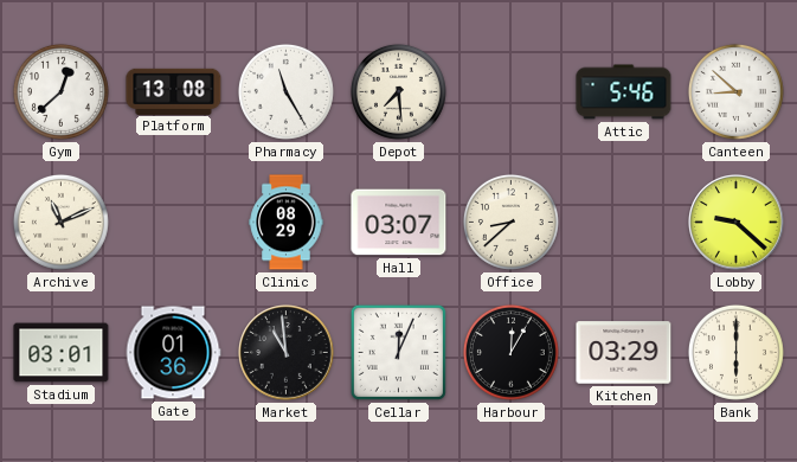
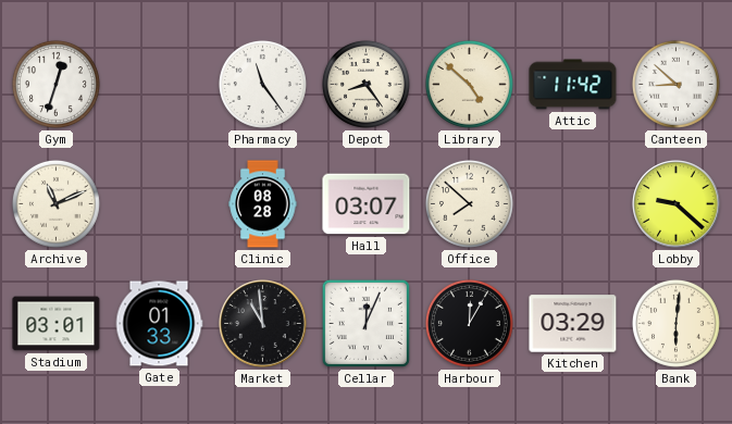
Gym: 12:38 -> 12:33
Platform: 13:08 -> none
Pharmacy: 11:25 -> 11:24
Depot: 7:29 -> 8:24
Library: none -> 4:52
Attic: 5:46 -> 11:42
Clinic: 08:29 -> 08:28
Office: 8:38 -> 7:52
Gate: 01:36 -> 01:33
Bank: 6:00 -> 6:01
